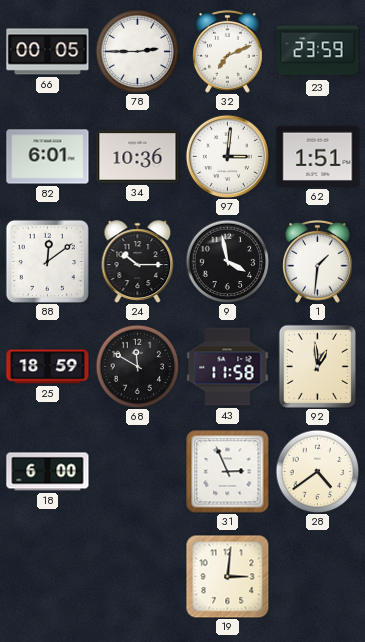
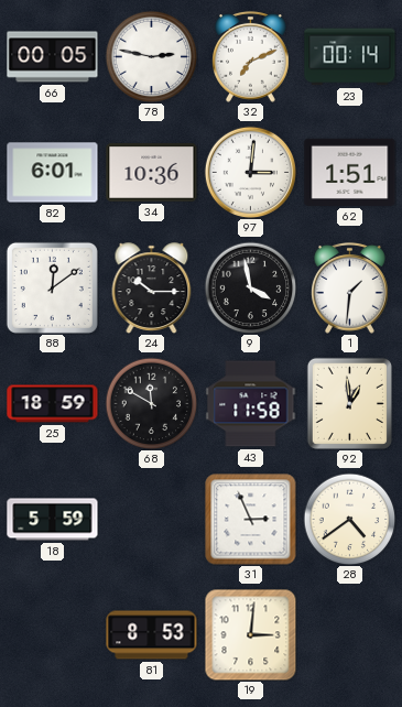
78: 2:45 -> 2:47
23: 23:59 -> 00:14
18: 6:00 -> 5:59
81: none -> 8:53
